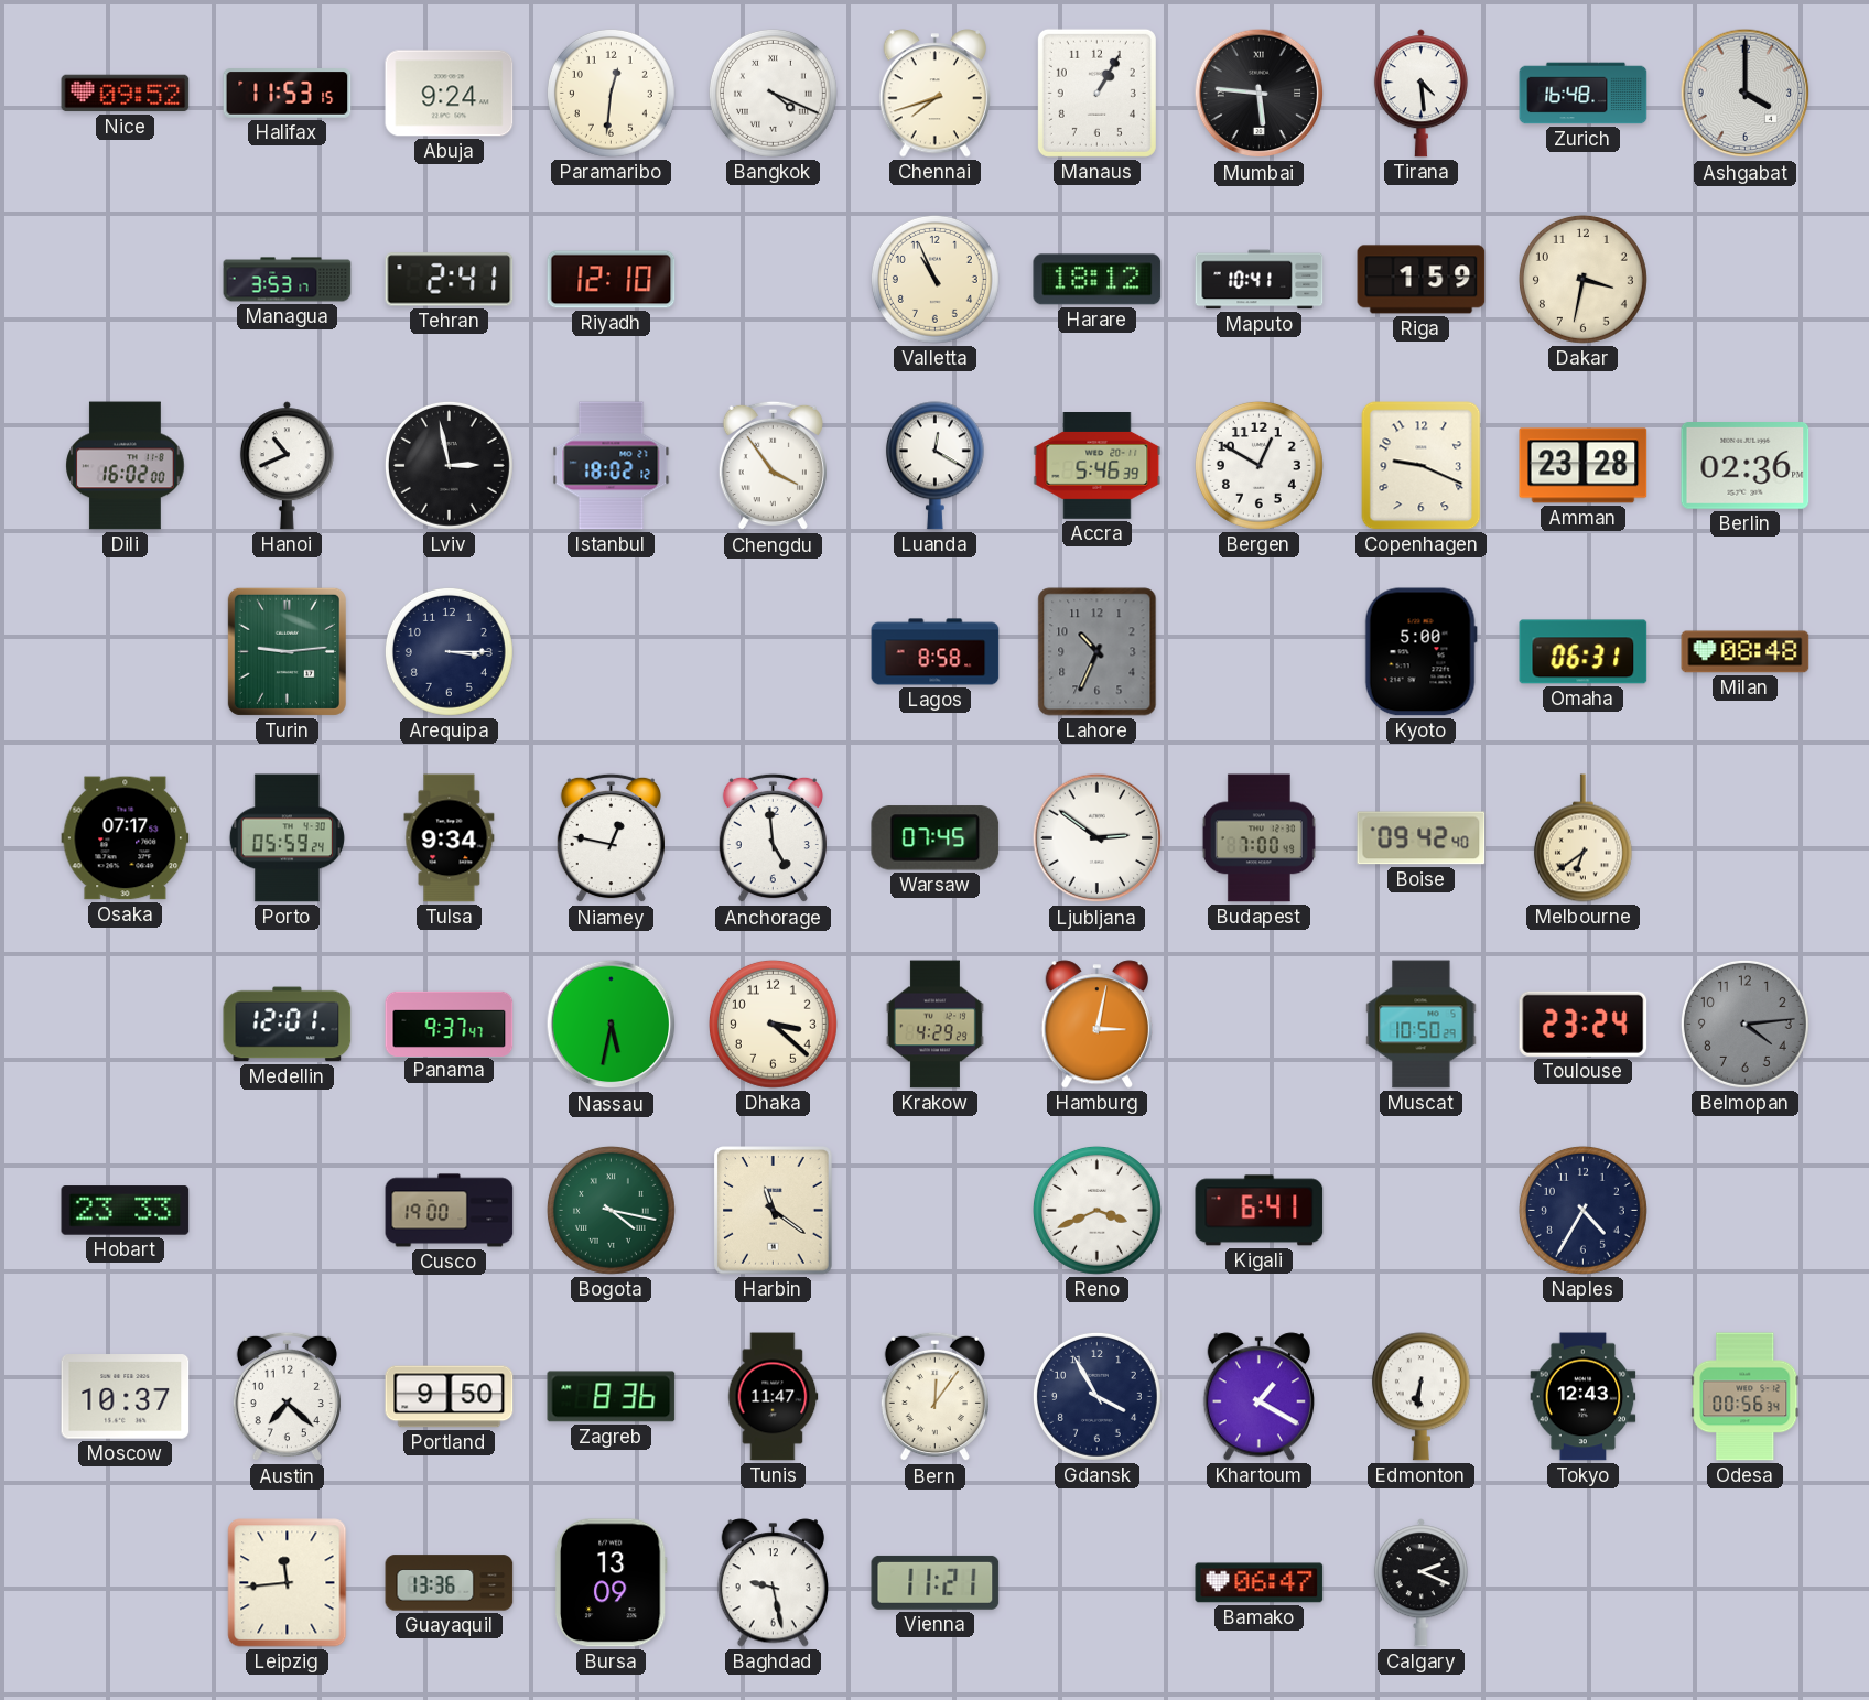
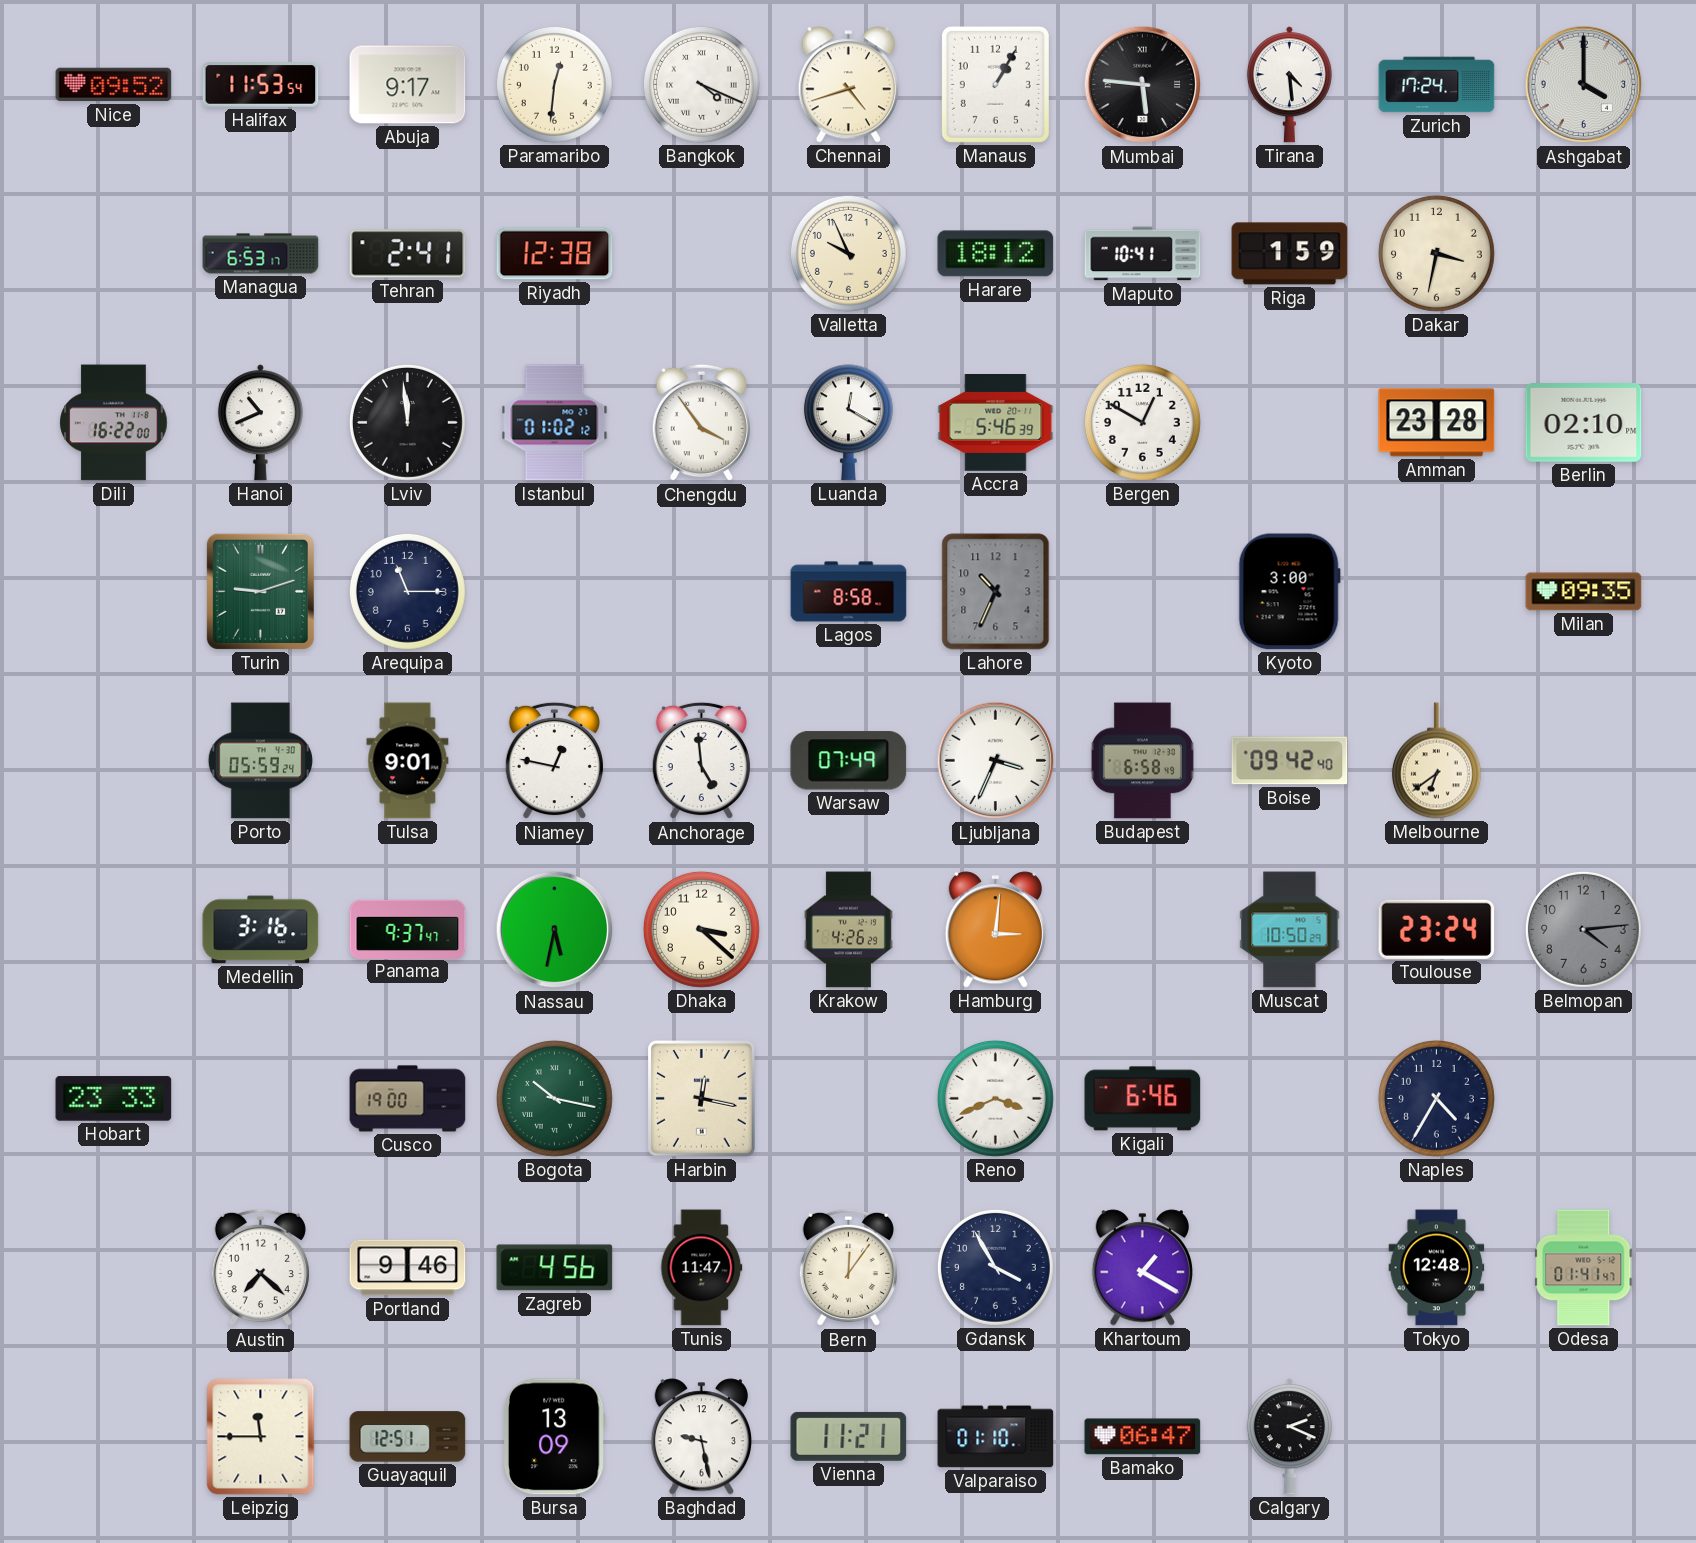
Halifax: 11:53:15 -> 11:53:54
Abuja: 9:24 -> 9:17
Chennai: 7:42 -> 4:42
Zurich: 16:48 -> 17:24
Managua: 3:53 -> 6:53
Riyadh: 12:10 -> 12:38
Valletta: 10:56 -> 9:56
Dili: 16:02 -> 16:22
Lviv: 2:58 -> 11:59
Istanbul: 18:02 -> 01:02
Copenhagen: 9:19 -> none
Berlin: 02:36 -> 02:10
Turin: 9:14 -> 9:12
Arequipa: 3:15 -> 11:15
Kyoto: 5:00 -> 3:00
Omaha: 06:31 -> none
Milan: 08:48 -> 09:35
Osaka: 07:17 -> none
Tulsa: 9:34 -> 9:01
Warsaw: 07:45 -> 07:49
Ljubljana: 2:51 -> 3:34
Budapest: 7:00 -> 6:58
Medellin: 12:01 -> 3:16
Krakow: 4:29 -> 4:26
Hamburg: 3:02 -> 3:01
Bogota: 4:17 -> 10:17
Harbin: 11:21 -> 12:17
Kigali: 6:41 -> 6:46
Moscow: 10:37 -> none
Portland: 9:50 -> 9:46
Zagreb: 8:36 -> 4:56
Edmonton: 6:31 -> none
Tokyo: 12:43 -> 12:48
Odesa: 00:56 -> 01:41
Leipzig: 11:44 -> 11:45
Guayaquil: 13:36 -> 12:51
Valparaiso: none -> 01:10
